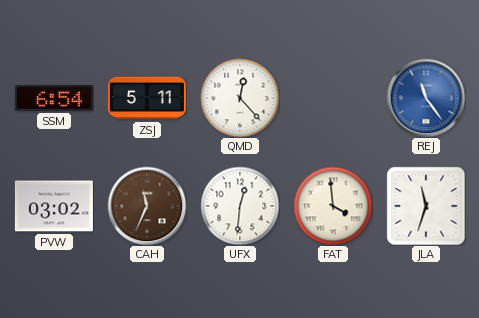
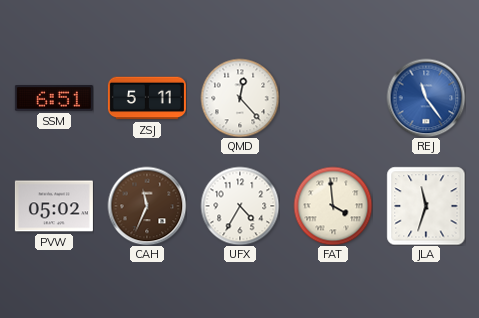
SSM: 6:54 -> 6:51
PVW: 03:02 -> 05:02
UFX: 12:31 -> 4:35
